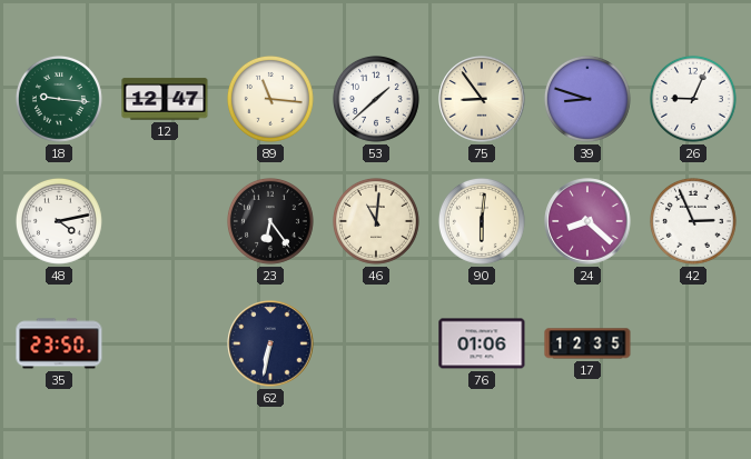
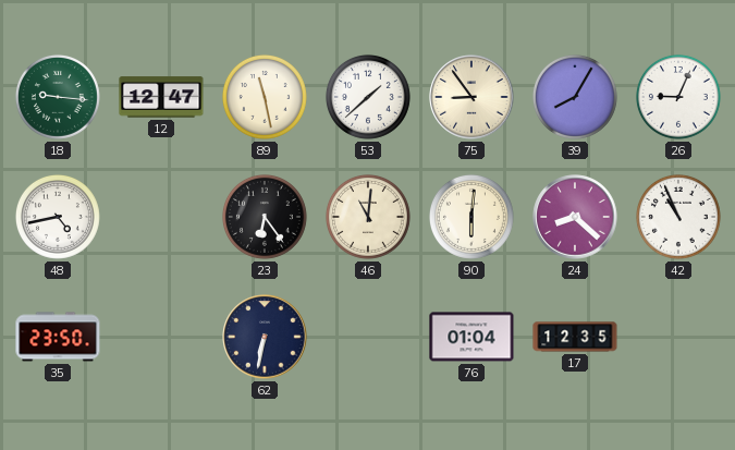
89: 11:16 -> 11:28
39: 8:48 -> 8:05
48: 4:13 -> 4:43
42: 2:56 -> 10:56
76: 01:06 -> 01:04
